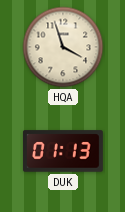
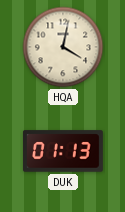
HQA: 3:57 -> 4:02
